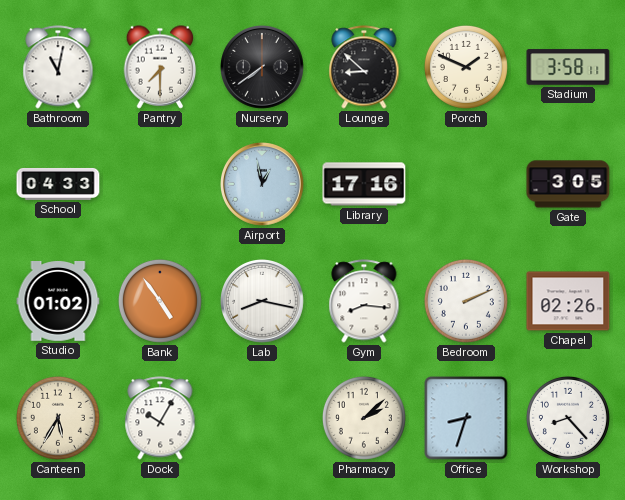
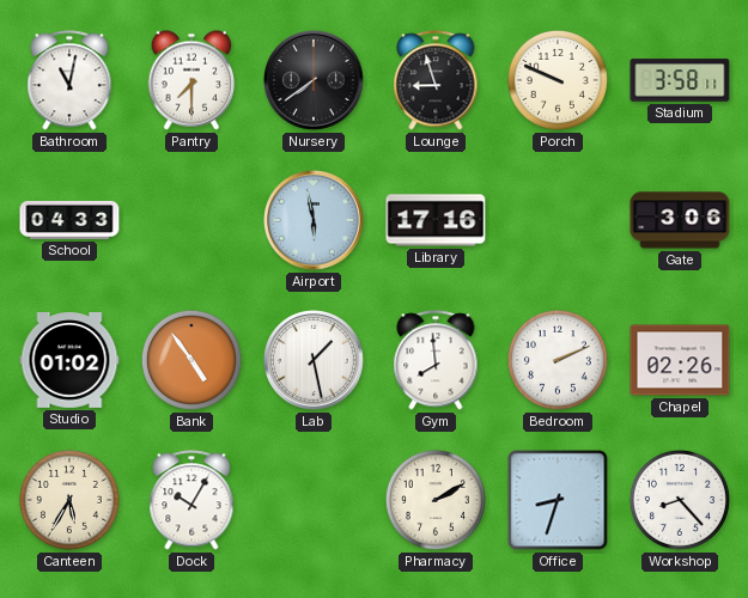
Lounge: 8:52 -> 8:57
Porch: 1:49 -> 9:49
Airport: 12:58 -> 5:58
Gate: 3:05 -> 3:06
Lab: 8:17 -> 1:28
Gym: 8:16 -> 7:59
Pharmacy: 2:08 -> 2:10
